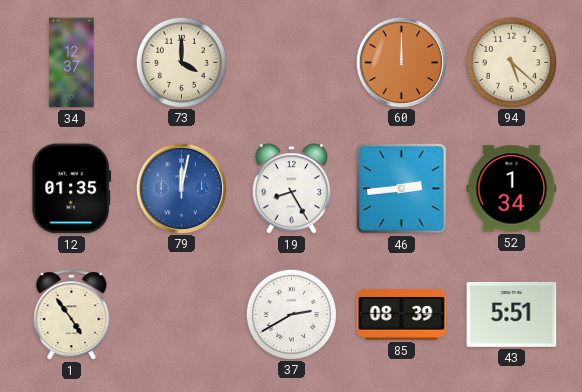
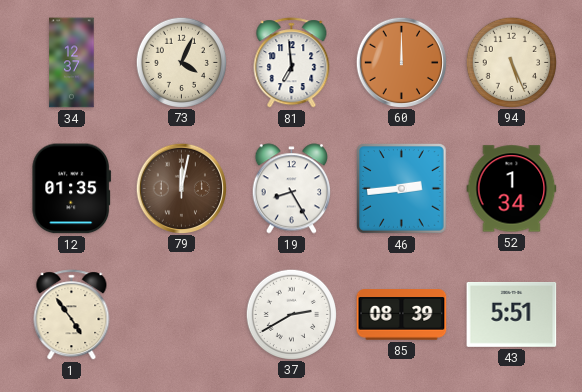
73: 4:00 -> 4:04
81: none -> 6:59
94: 5:22 -> 5:26
79 dial: blue -> brown
